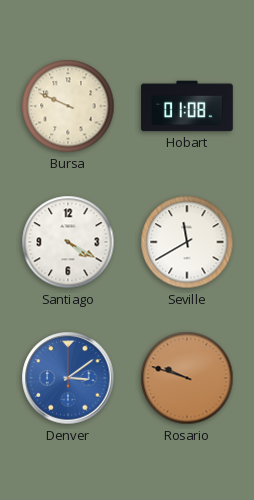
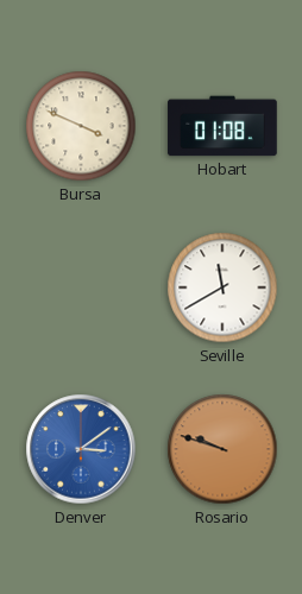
Bursa: 9:49 -> 3:49
Santiago: 4:20 -> none
